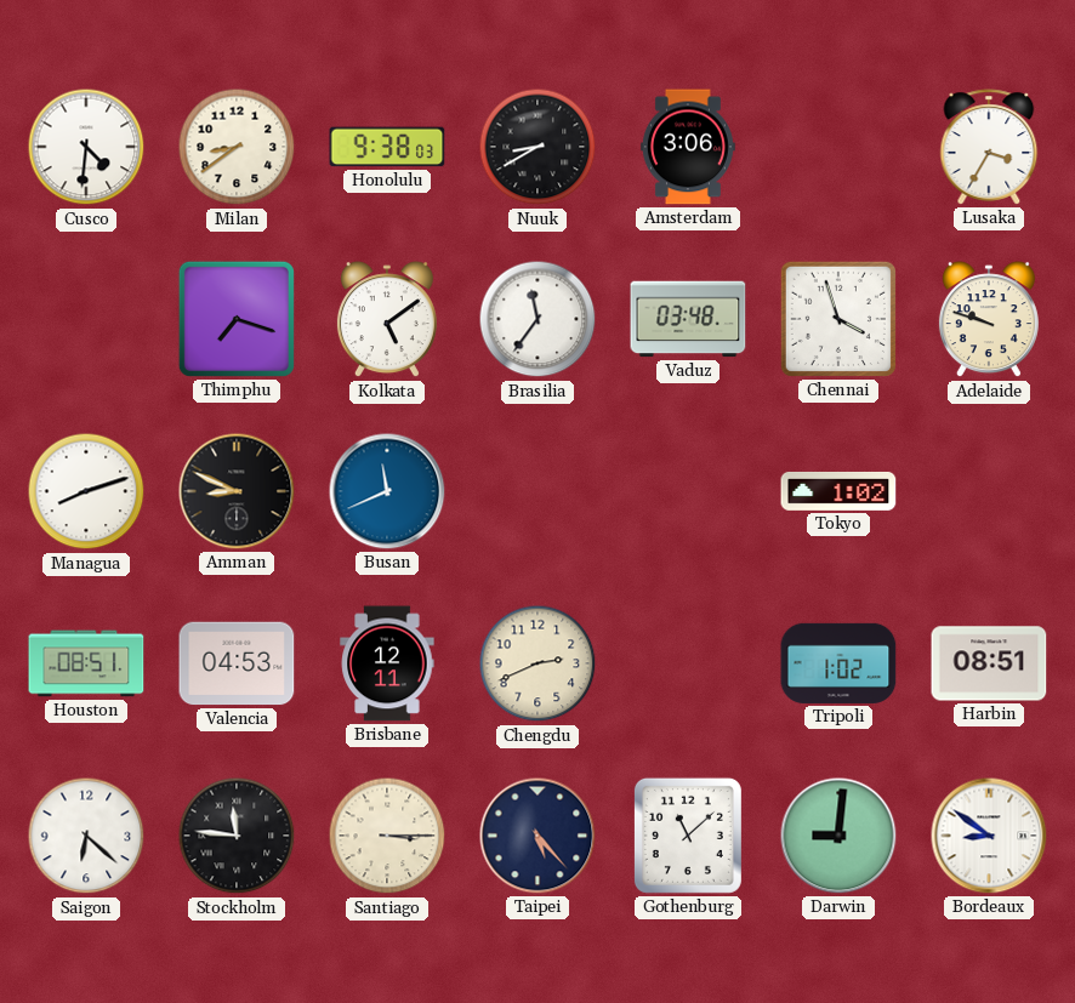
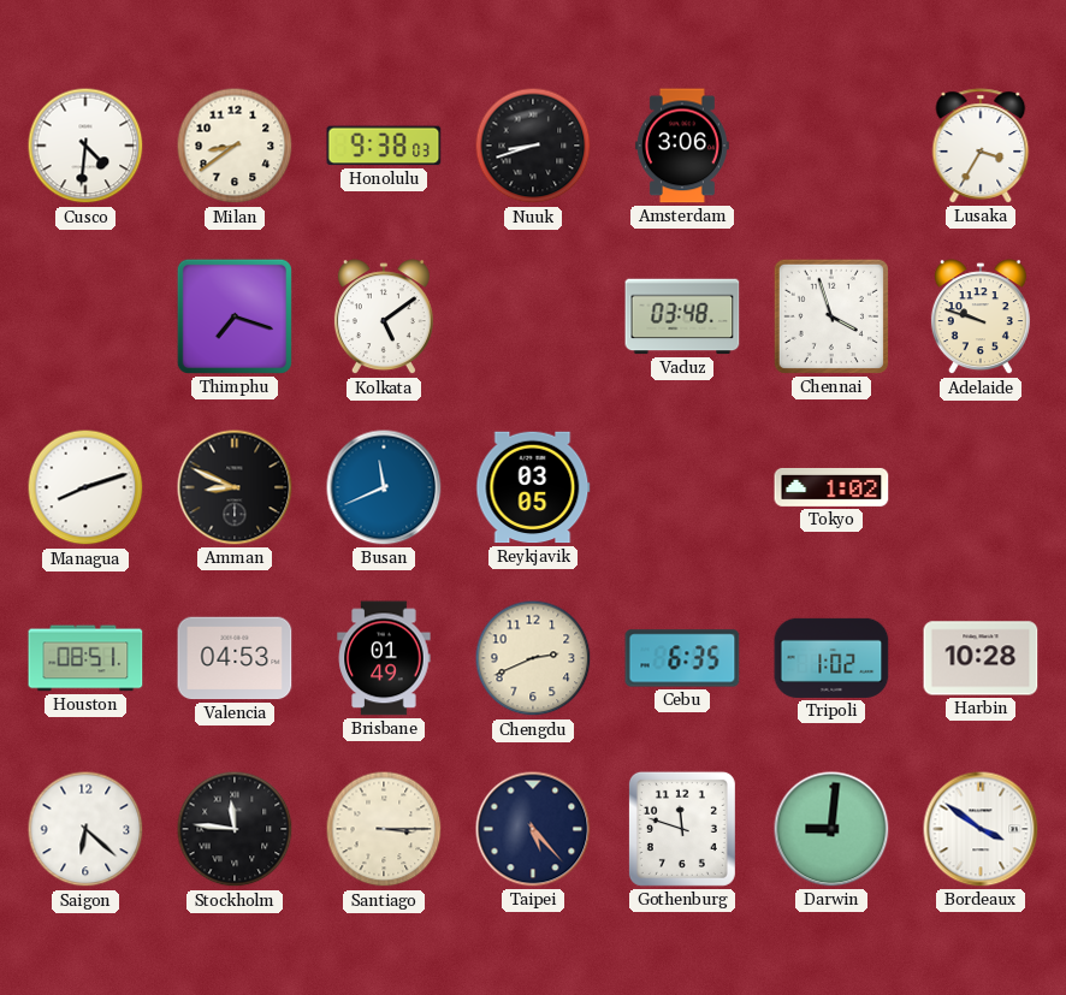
Nuuk: 8:40 -> 8:42
Brasilia: 11:36 -> none
Reykjavik: none -> 03:05
Brisbane: 12:11 -> 01:49
Cebu: none -> 6:35
Harbin: 08:51 -> 10:28
Gothenburg: 11:08 -> 11:48
Bordeaux: 8:51 -> 3:51
